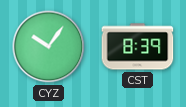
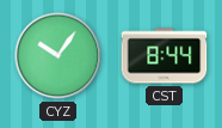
CST: 8:39 -> 8:44
